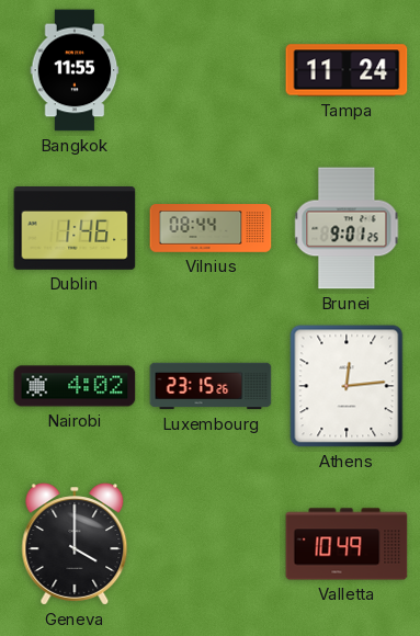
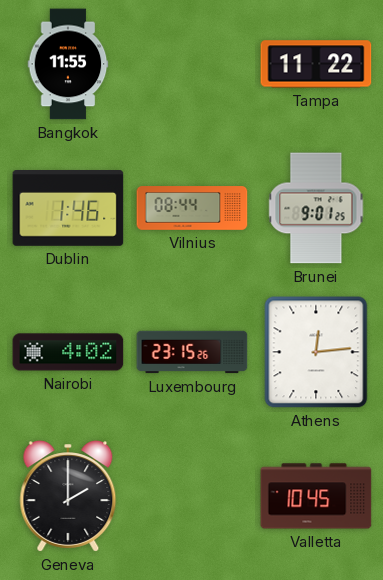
Tampa: 11:24 -> 11:22
Geneva: 4:00 -> 2:00
Valletta: 10:49 -> 10:45
